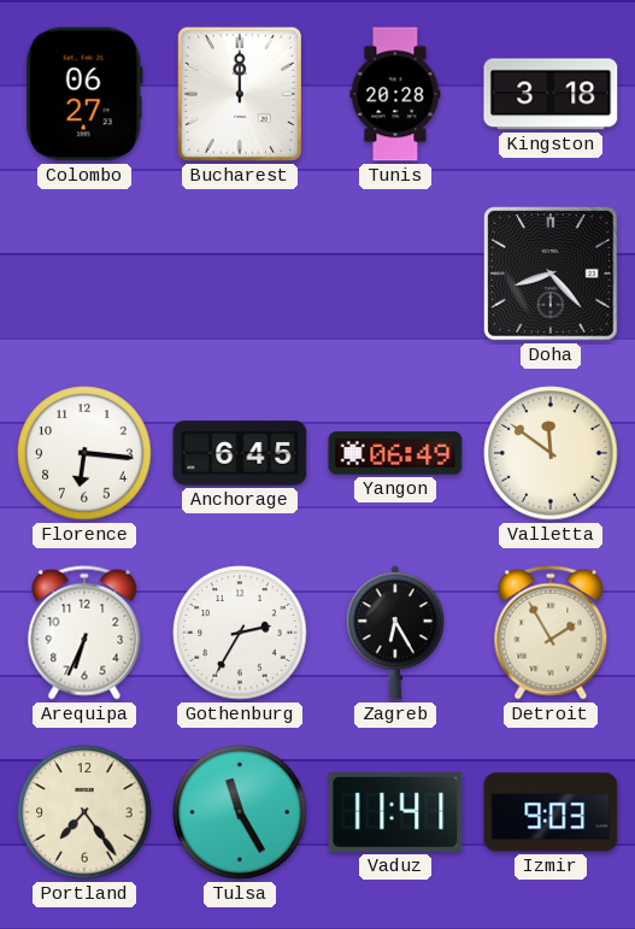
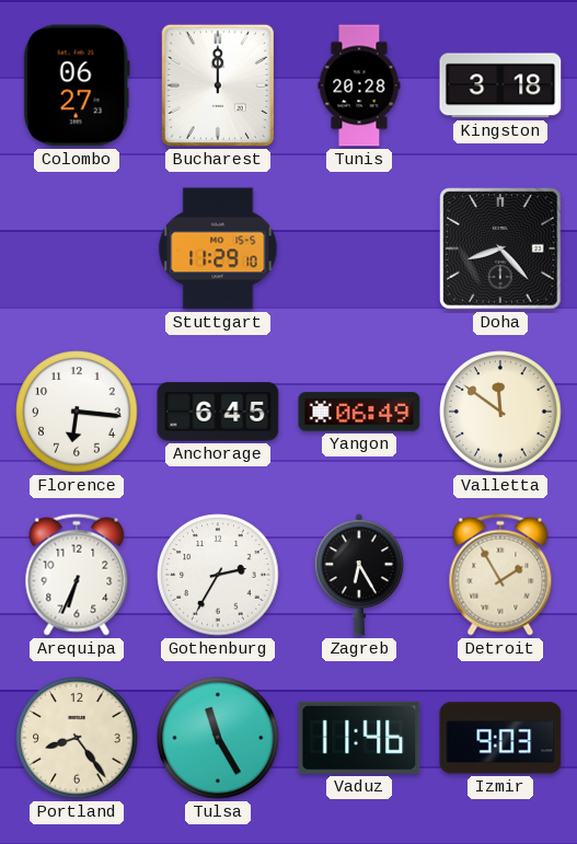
Stuttgart: none -> 11:29
Portland: 7:24 -> 8:24
Vaduz: 11:41 -> 11:46
